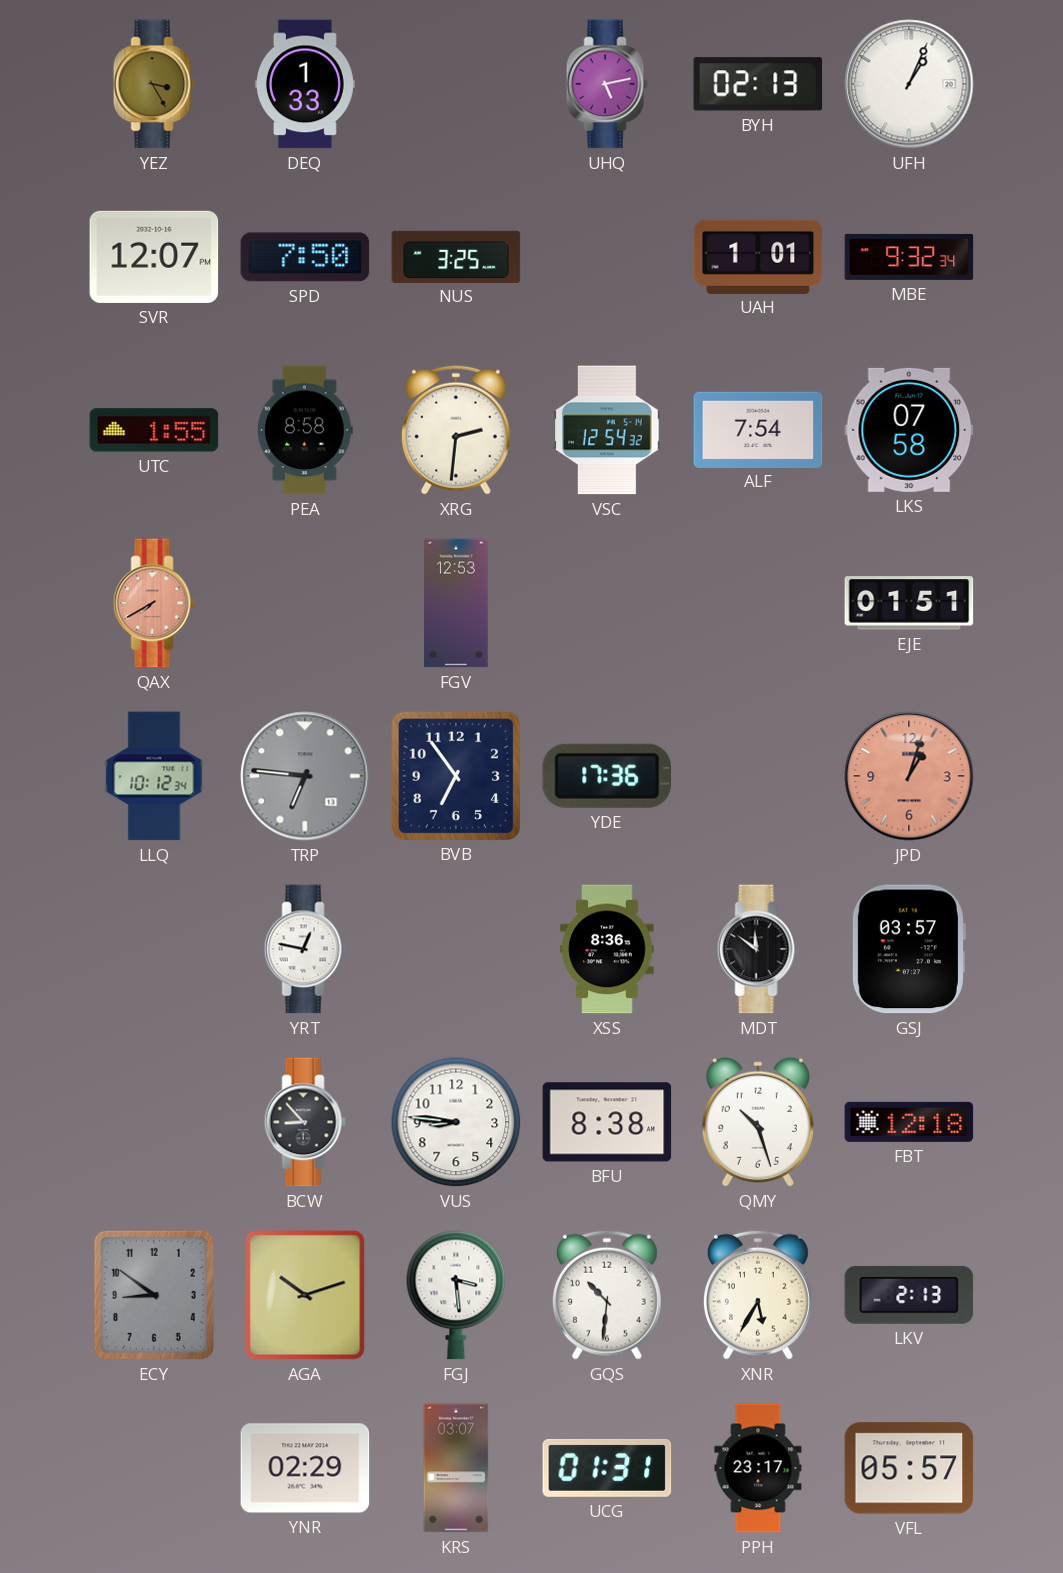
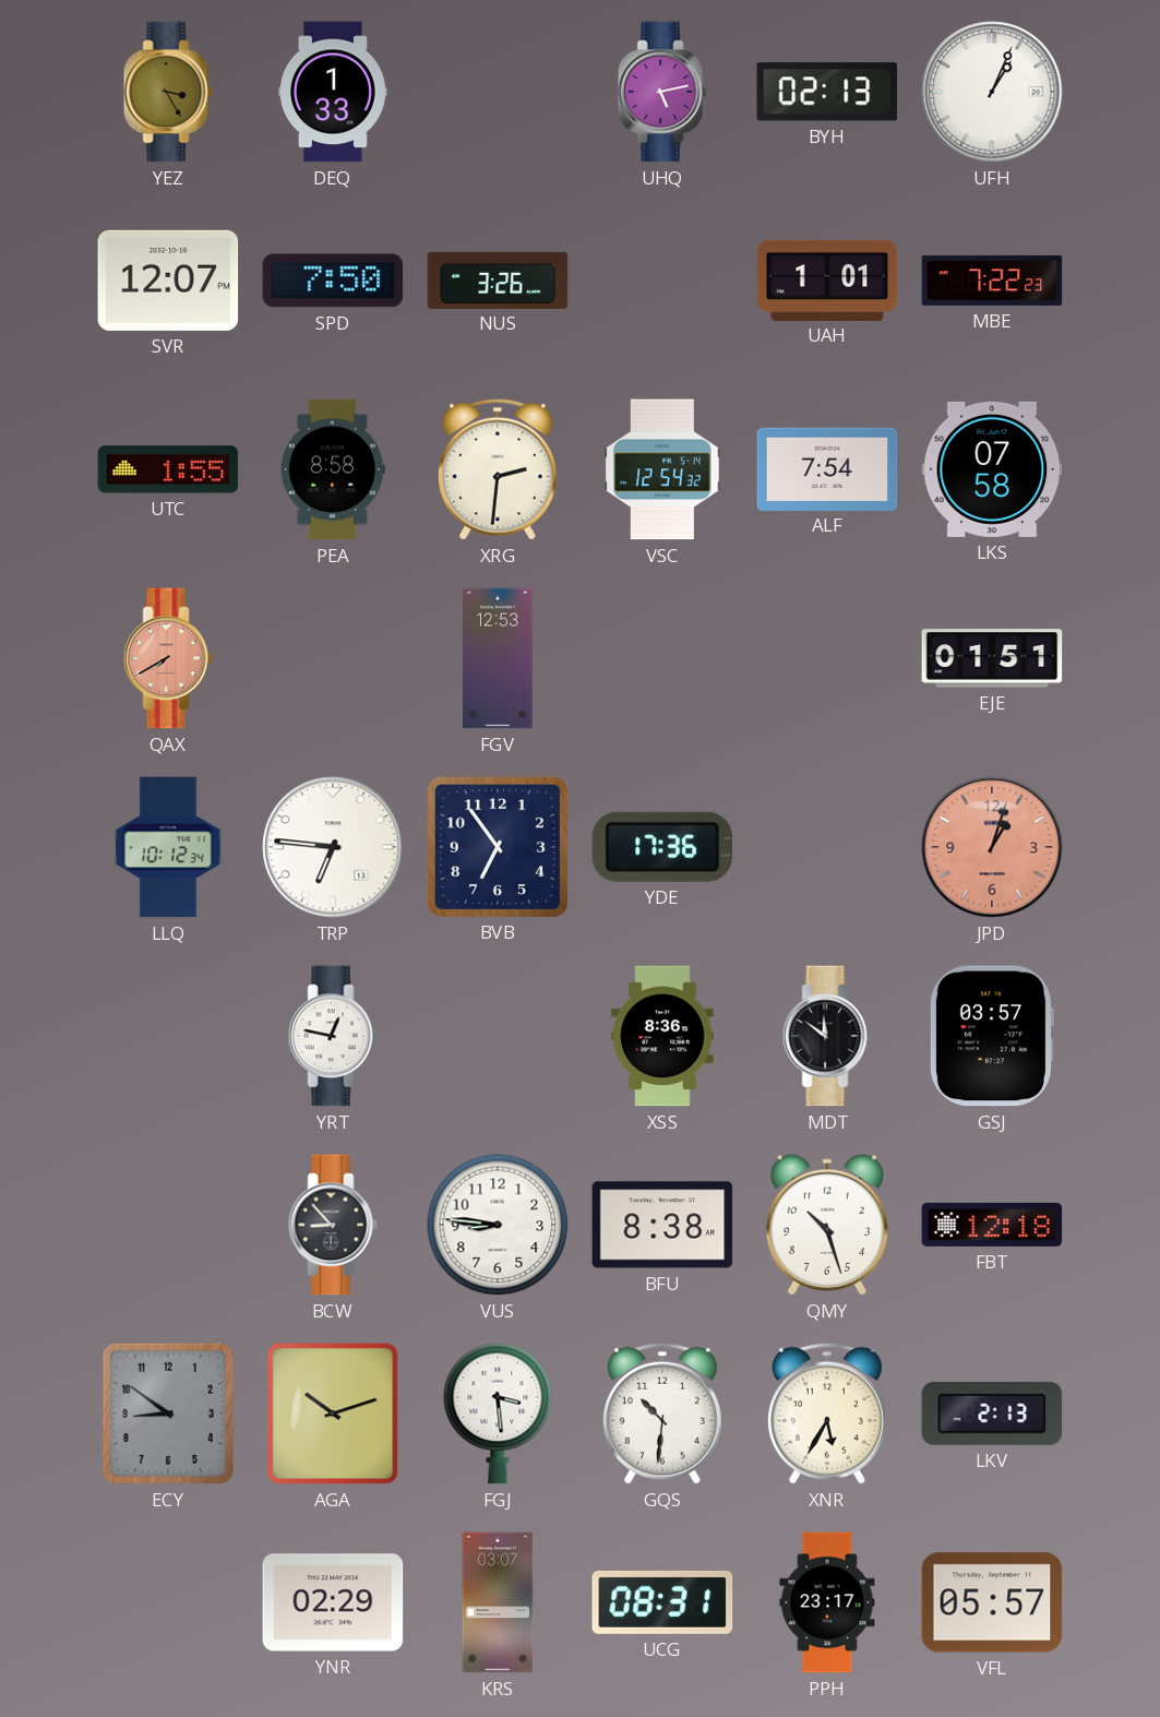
NUS: 3:25 -> 3:26
MBE: 9:32 -> 7:22
TRP dial: grey -> white
UCG: 01:31 -> 08:31
